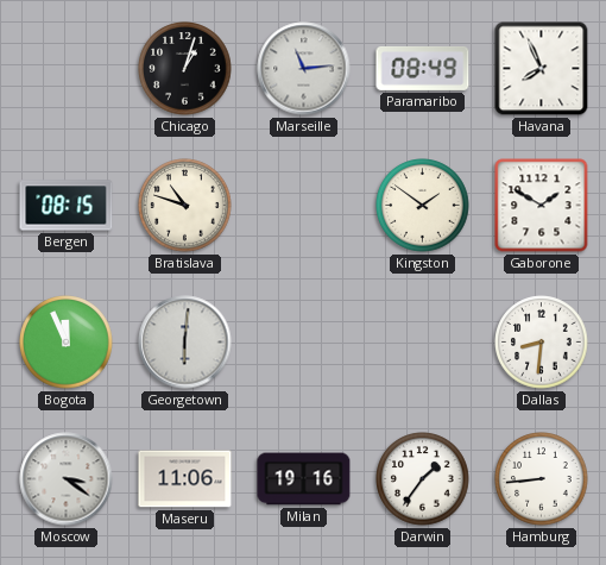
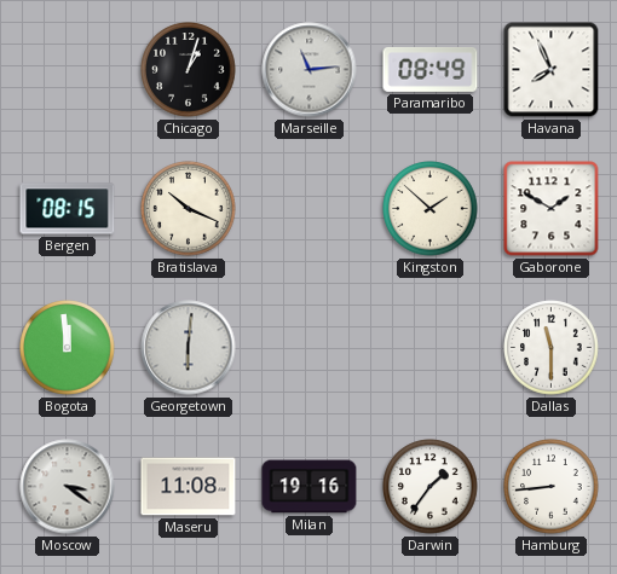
Bratislava: 10:48 -> 10:19
Kingston: 1:51 -> 1:52
Bogota: 11:56 -> 11:59
Dallas: 8:31 -> 11:30
Maseru: 11:06 -> 11:08
